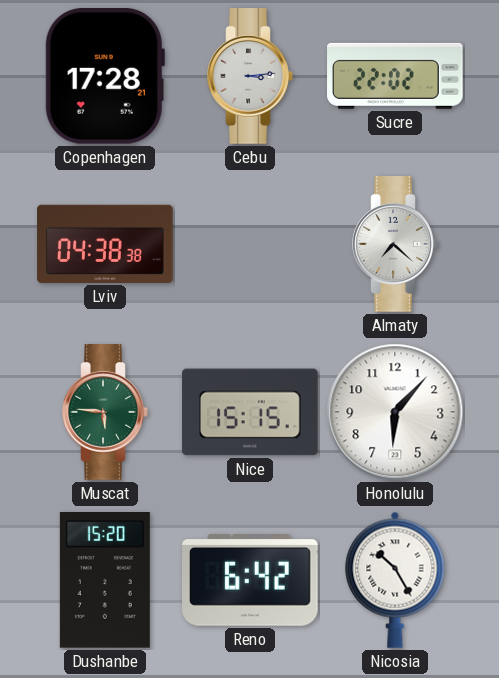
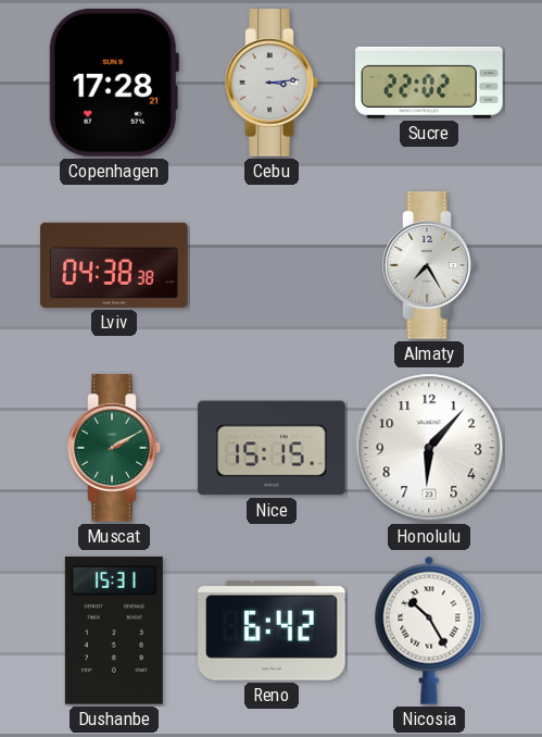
Almaty: 7:22 -> 7:25
Muscat: 5:46 -> 2:10
Dushanbe: 15:20 -> 15:31
